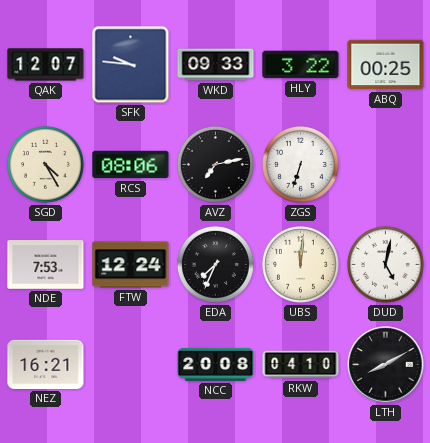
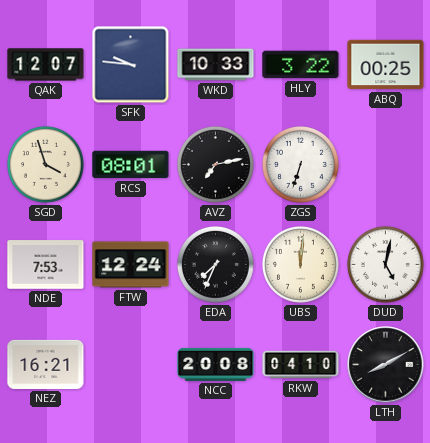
WKD: 09:33 -> 10:33
SGD: 4:25 -> 3:57
RCS: 08:06 -> 08:01
